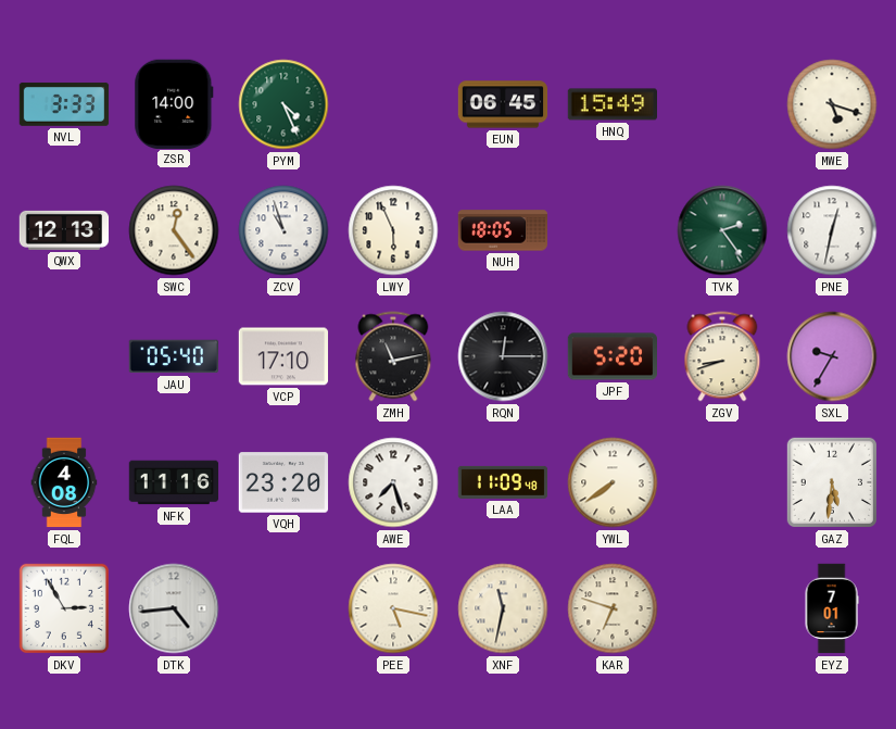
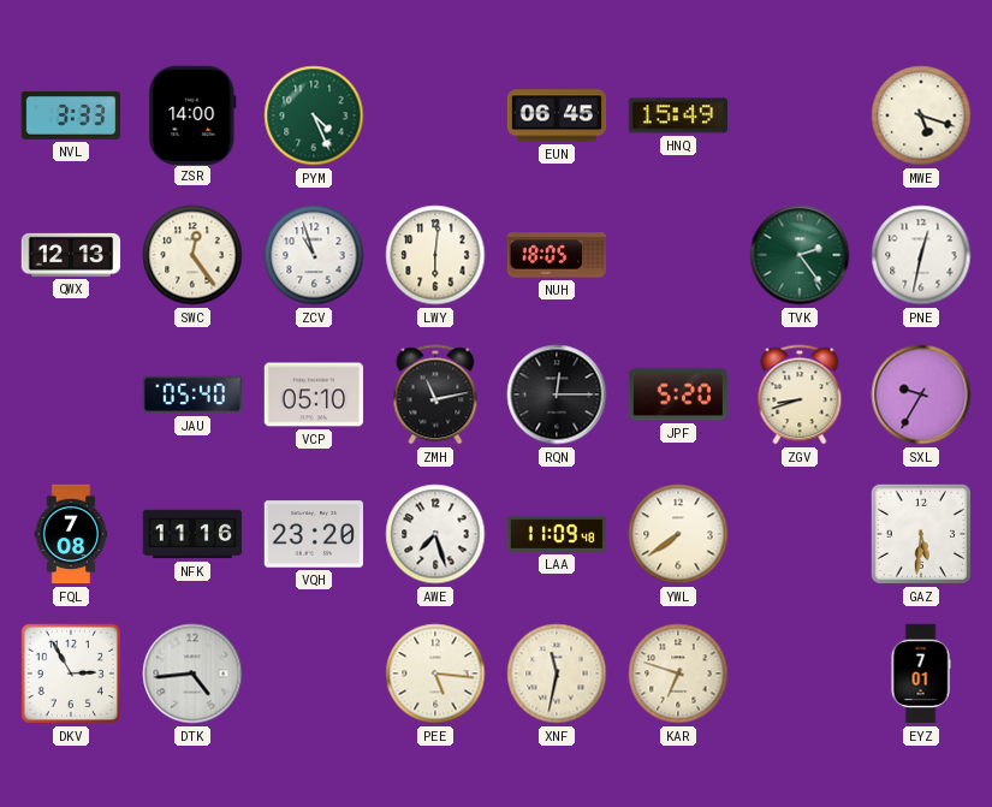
LWY: 5:56 -> 6:01
VCP: 17:10 -> 05:10
FQL: 4:08 -> 7:08
PEE: 5:17 -> 5:16
